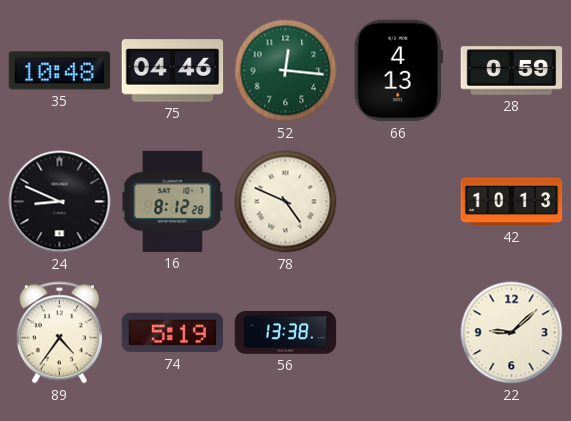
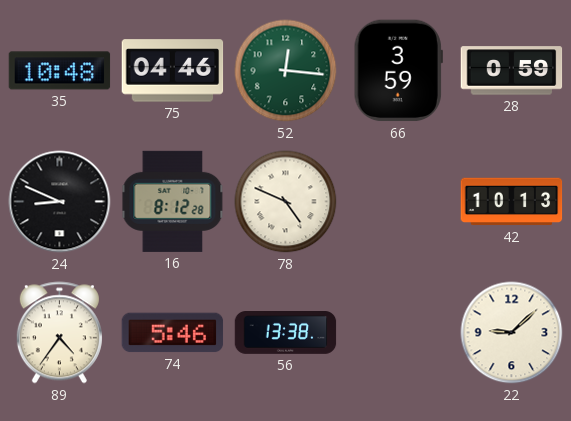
66: 4:13 -> 3:59
74: 5:19 -> 5:46
